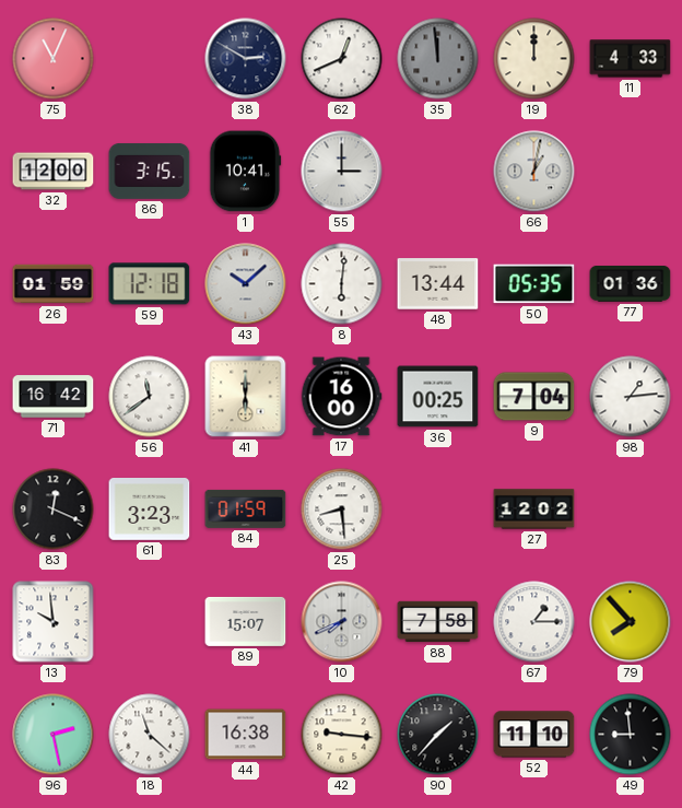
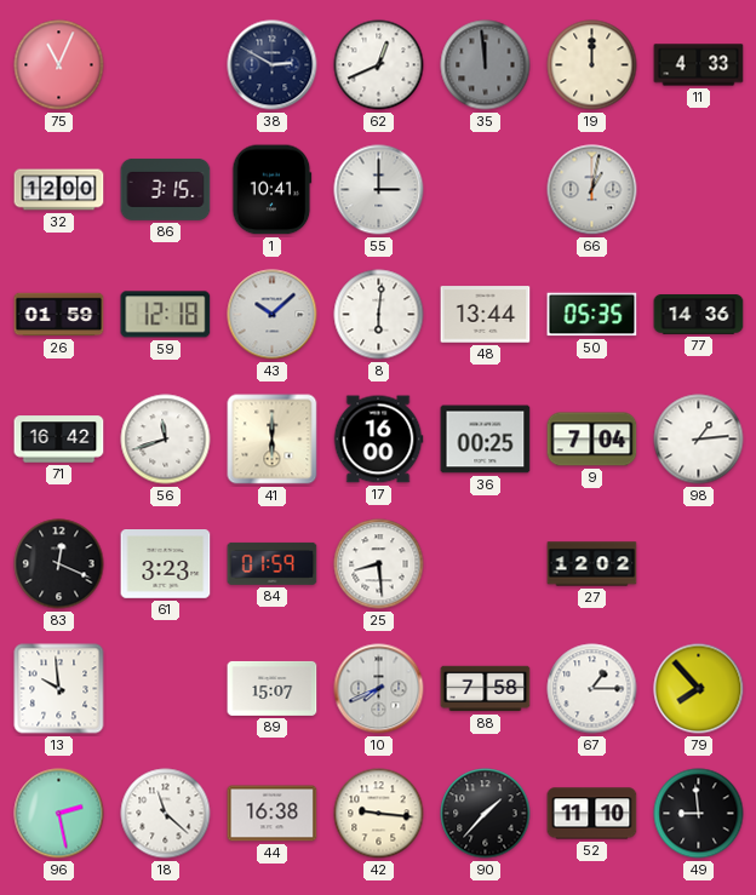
77: 01:36 -> 14:36
56: 11:39 -> 11:42
